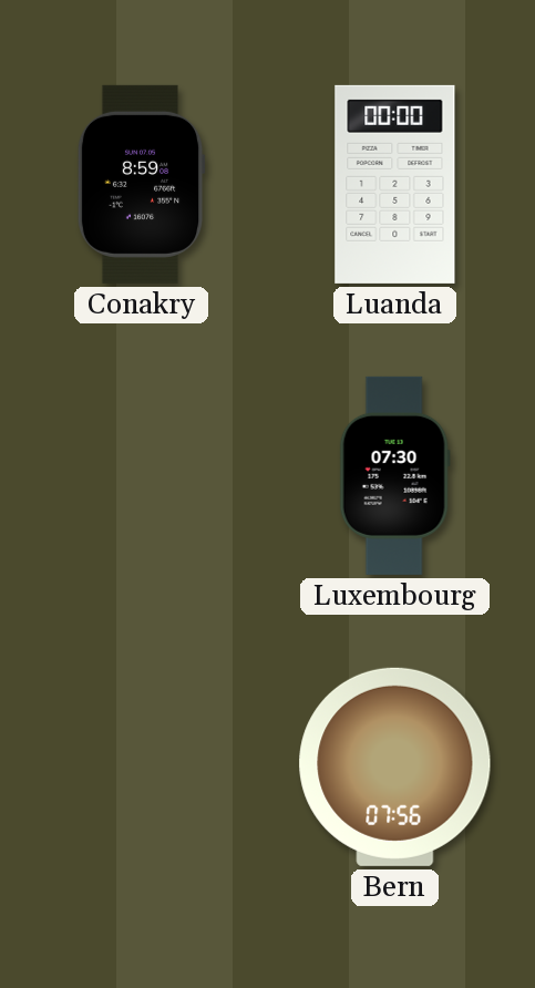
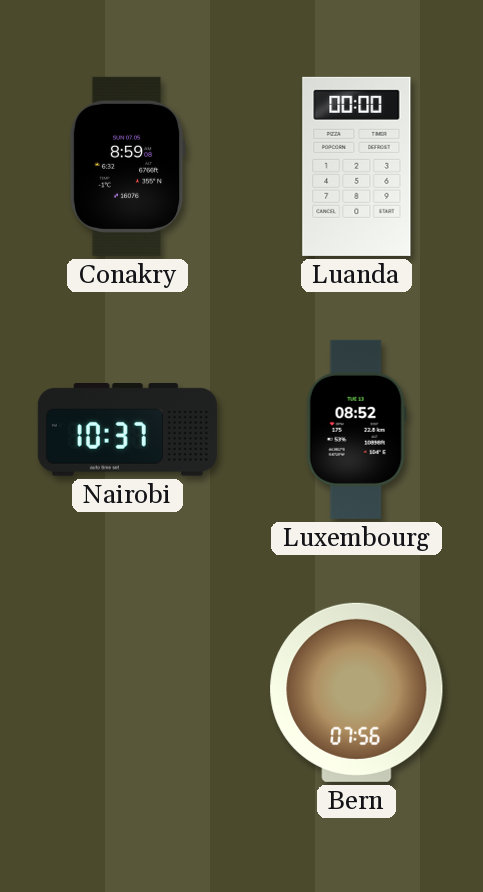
Nairobi: none -> 10:37
Luxembourg: 07:30 -> 08:52
